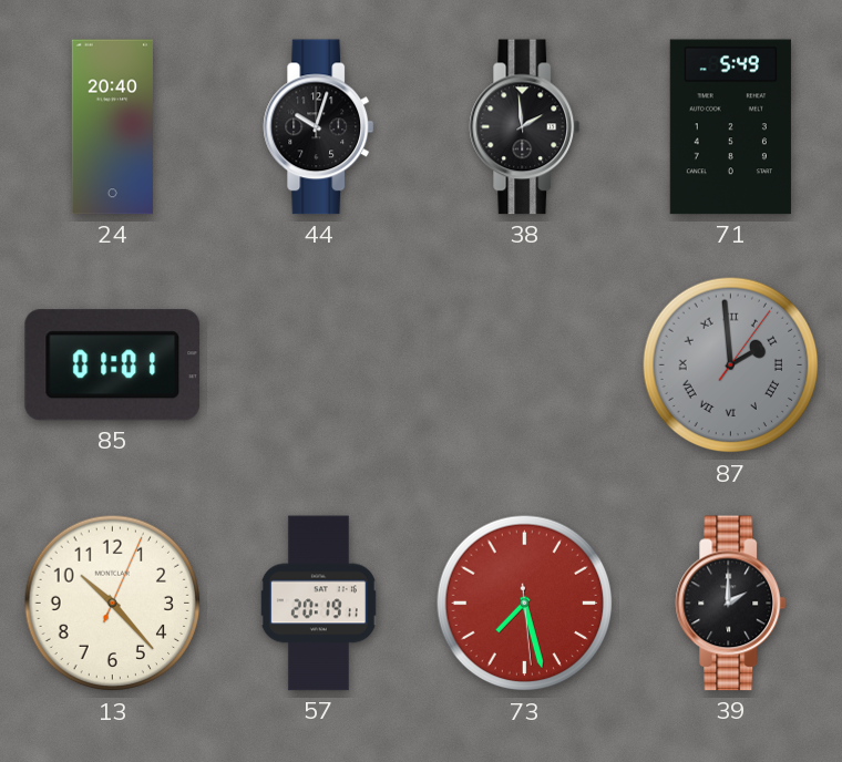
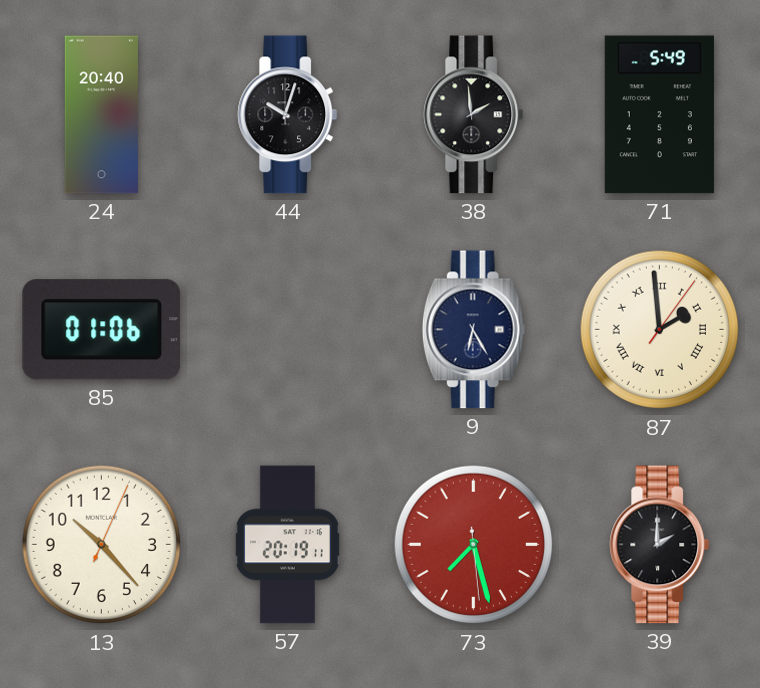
85: 01:01 -> 01:06
9: none -> 6:25
87 dial: grey -> cream
